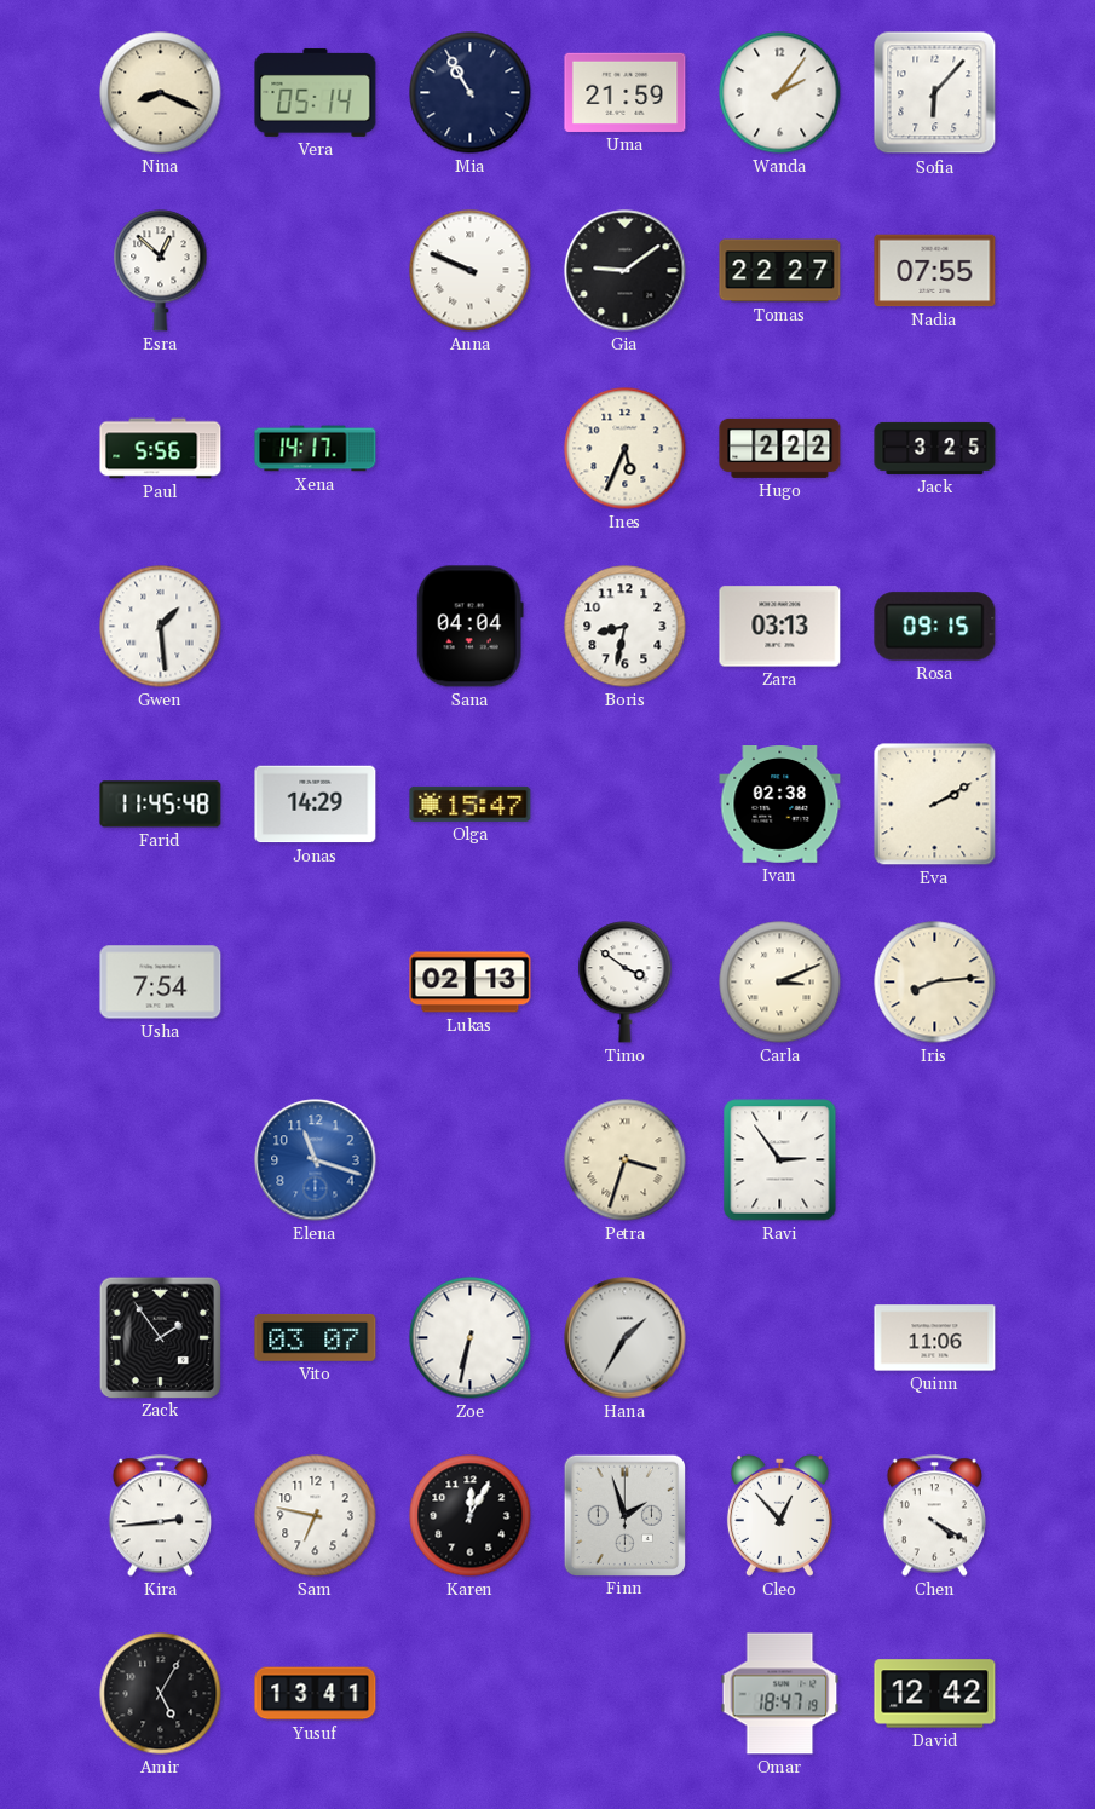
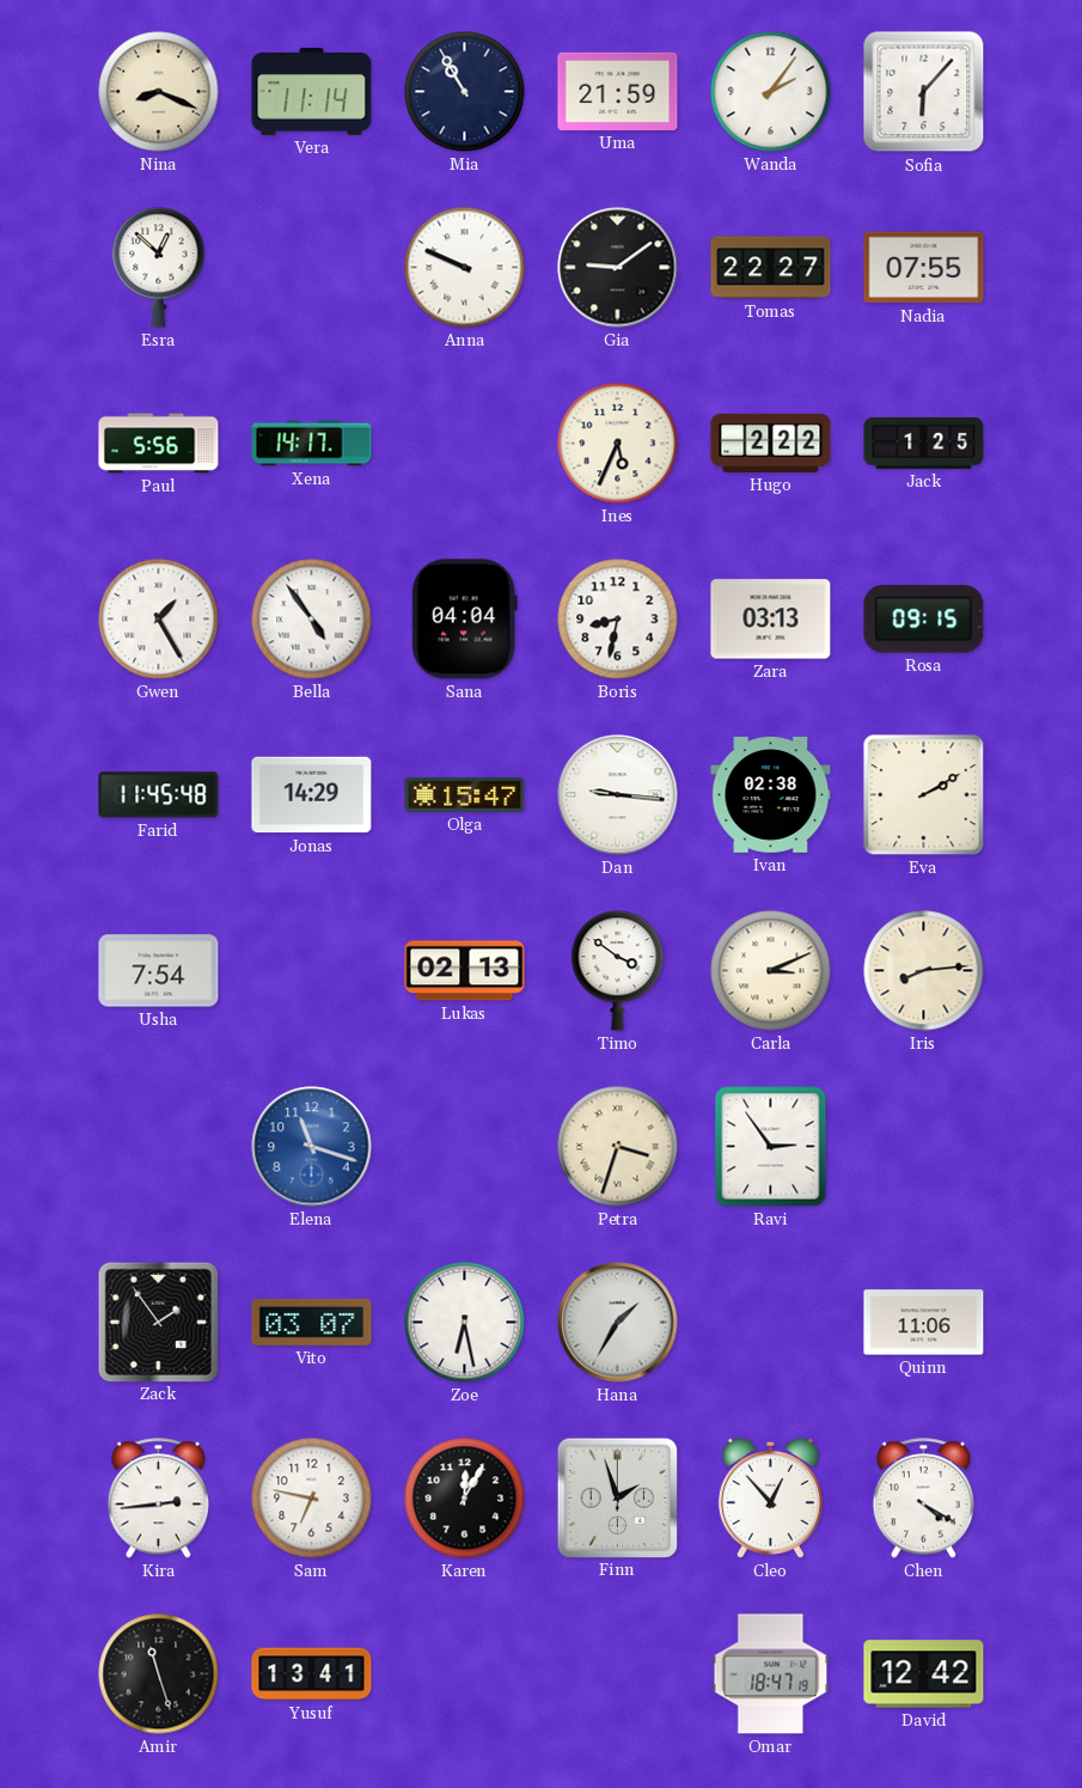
Vera: 05:14 -> 11:14
Jack: 3:25 -> 1:25
Gwen: 1:29 -> 1:25
Bella: none -> 4:54
Dan: none -> 9:16
Zoe: 6:32 -> 6:28
Amir: 5:05 -> 11:27
